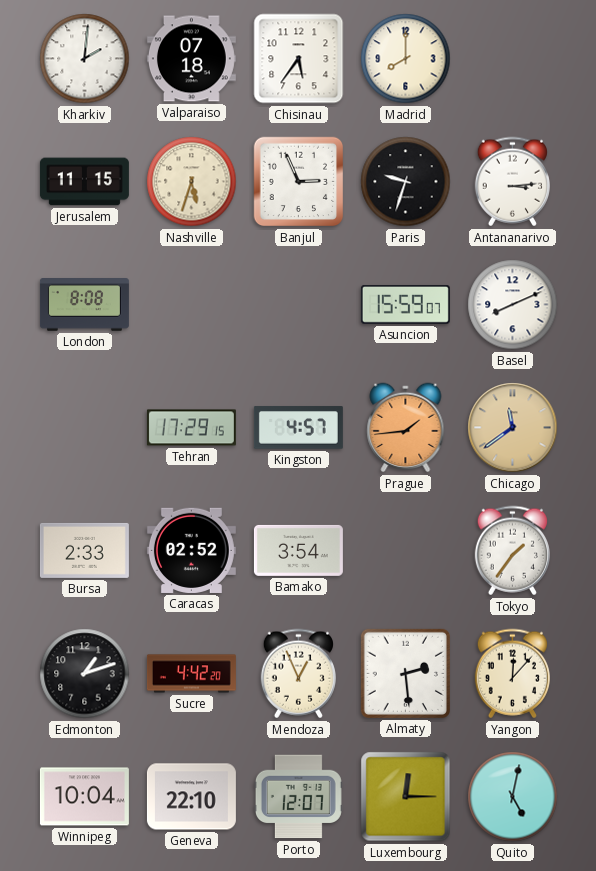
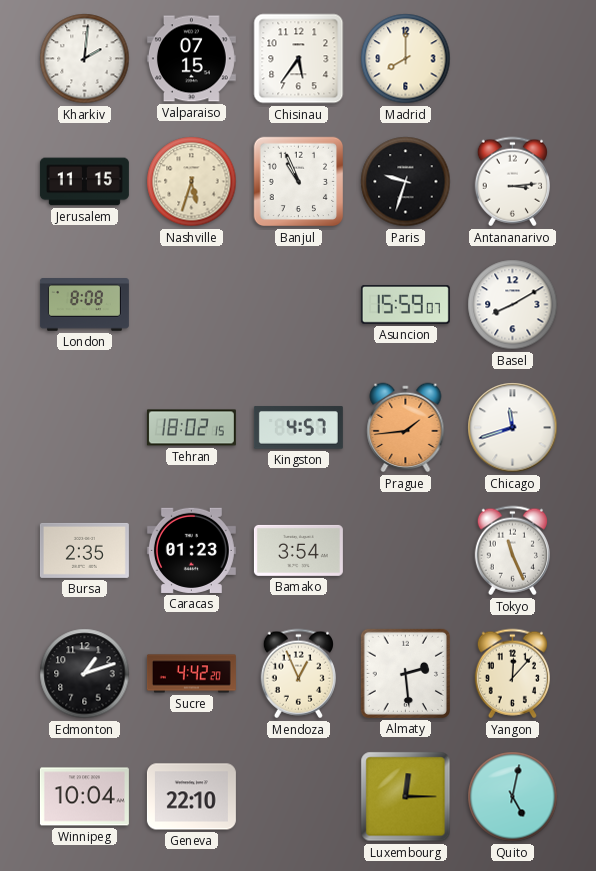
Valparaiso: 07:18 -> 07:15
Banjul: 2:56 -> 10:56
Basel: 8:11 -> 8:10
Tehran: 17:29 -> 18:02
Chicago: 11:39 -> 11:42
Chicago dial: champagne -> white
Bursa: 2:33 -> 2:35
Caracas: 02:52 -> 01:23
Tokyo: 1:36 -> 11:26
Porto: 12:07 -> none
